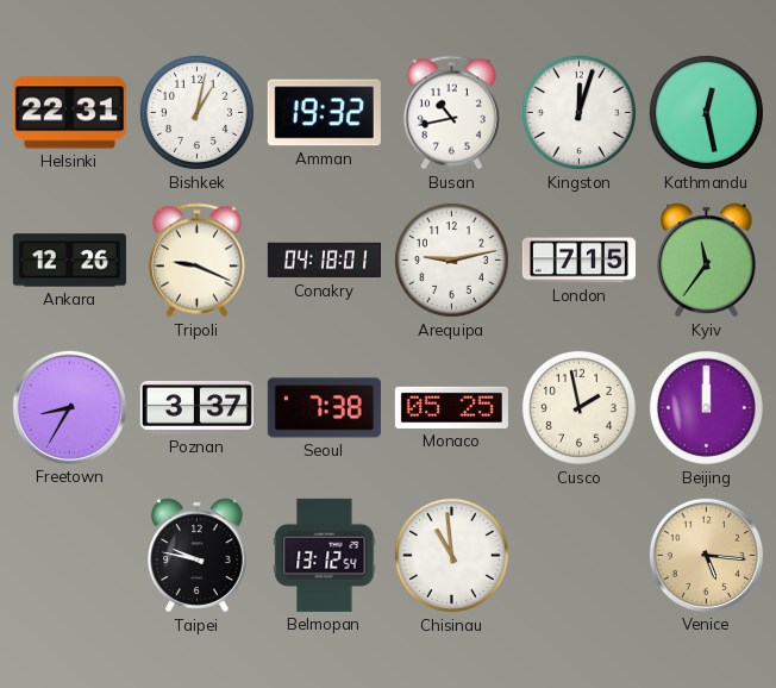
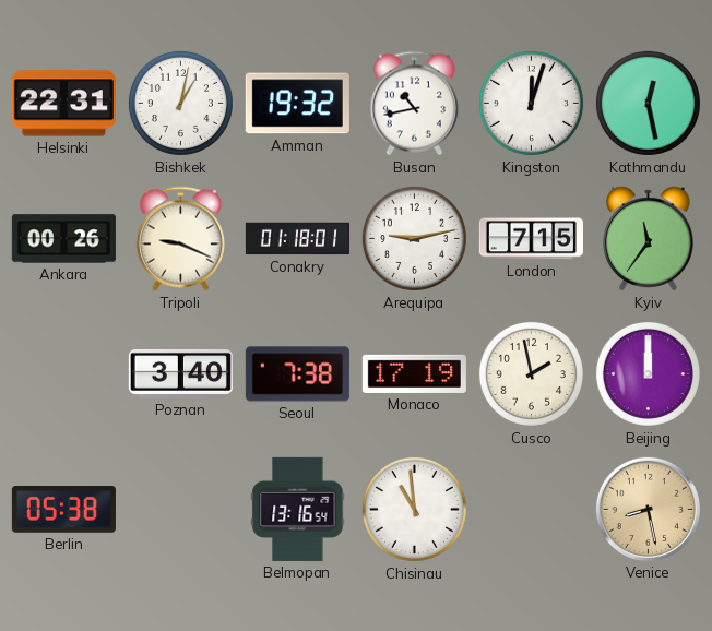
Ankara: 12:26 -> 00:26
Conakry: 04:18 -> 01:18
Freetown: 8:35 -> none
Poznan: 3:37 -> 3:40
Monaco: 05:25 -> 17:19
Berlin: none -> 05:38
Taipei: 9:47 -> none
Belmopan: 13:12 -> 13:16
Venice: 5:16 -> 8:28
